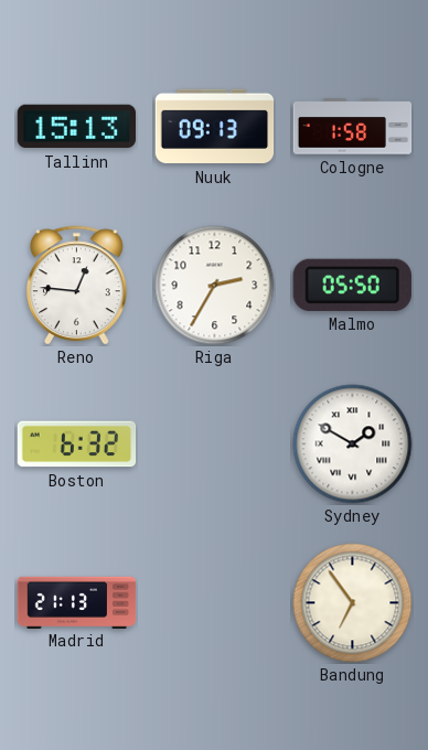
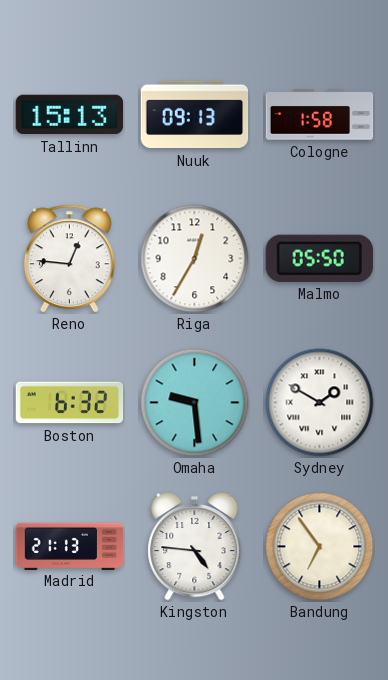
Riga: 2:35 -> 12:35
Omaha: none -> 9:29
Kingston: none -> 4:46
